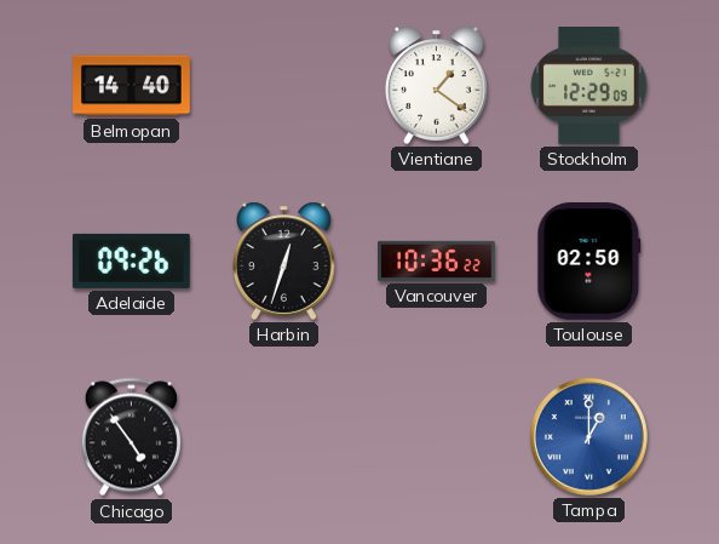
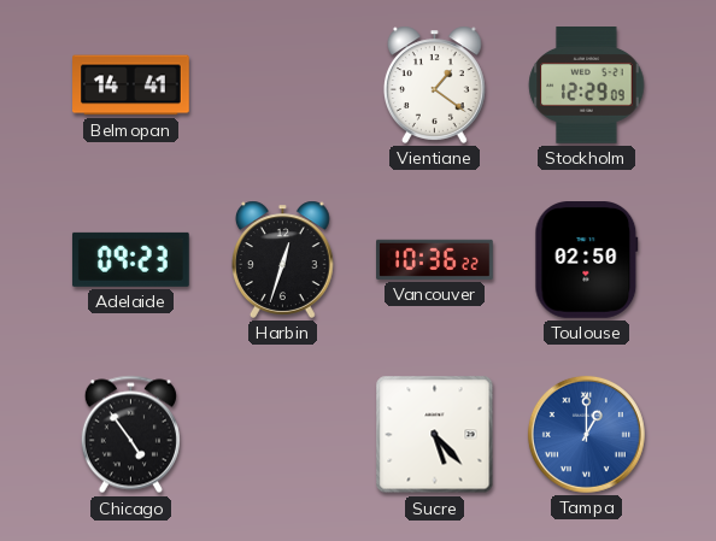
Belmopan: 14:40 -> 14:41
Adelaide: 09:26 -> 09:23
Sucre: none -> 5:23
